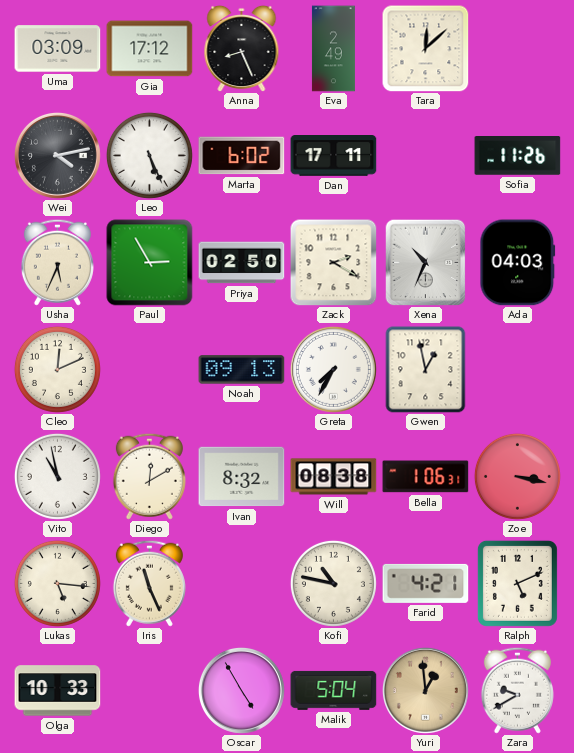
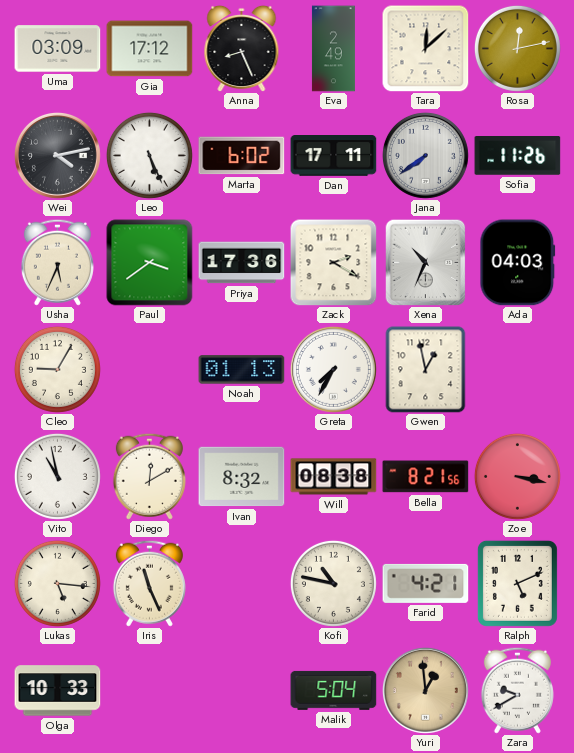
Rosa: none -> 12:13
Jana: none -> 7:39
Paul: 2:55 -> 3:39
Priya: 02:50 -> 17:36
Cleo: 12:11 -> 9:05
Noah: 09:13 -> 01:13
Bella: 1:06 -> 8:21
Oscar: 4:55 -> none
